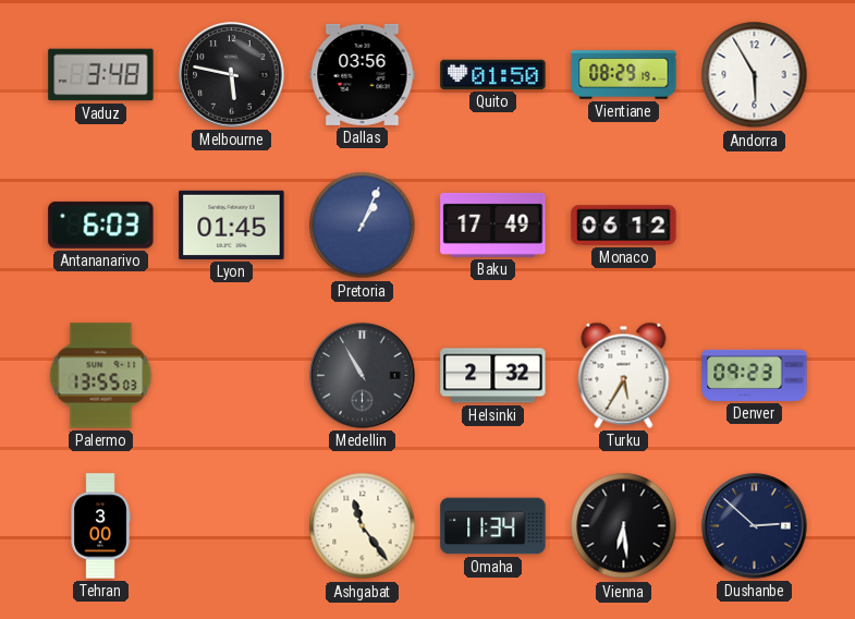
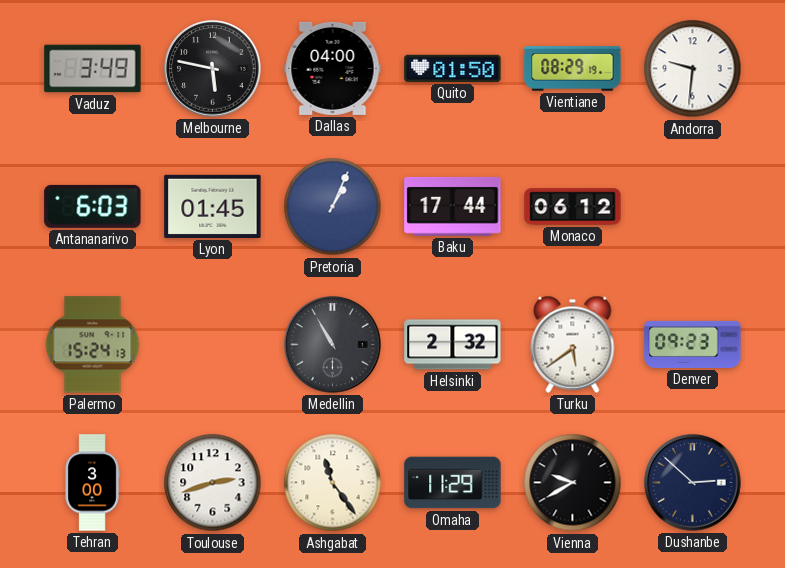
Vaduz: 3:48 -> 3:49
Dallas: 03:56 -> 04:00
Andorra: 5:55 -> 9:31
Baku: 17:49 -> 17:44
Palermo: 13:55 -> 15:24
Turku: 5:35 -> 5:39
Toulouse: none -> 2:42
Omaha: 11:34 -> 11:29
Vienna: 6:29 -> 9:40
